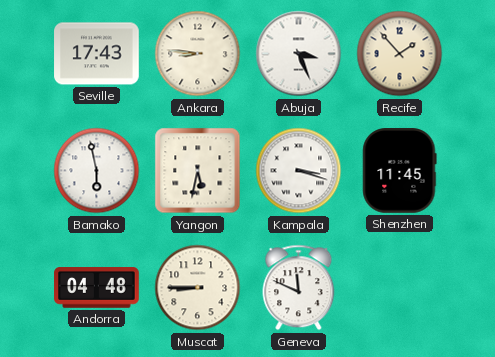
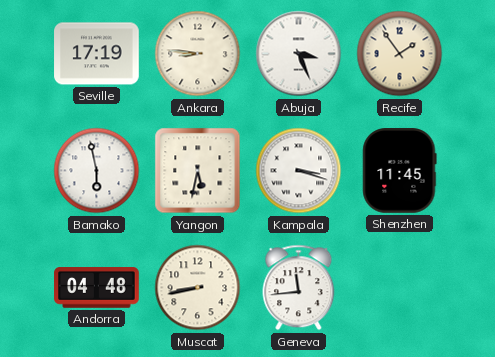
Seville: 17:43 -> 17:19
Recife: 1:53 -> 1:54
Muscat: 8:45 -> 8:43
Geneva: 11:49 -> 11:44
